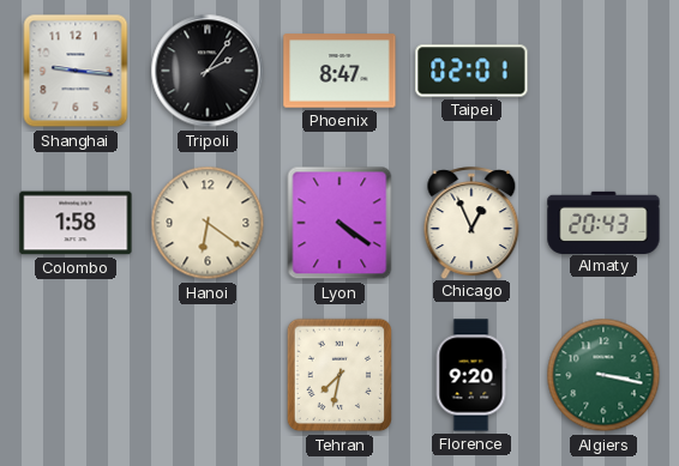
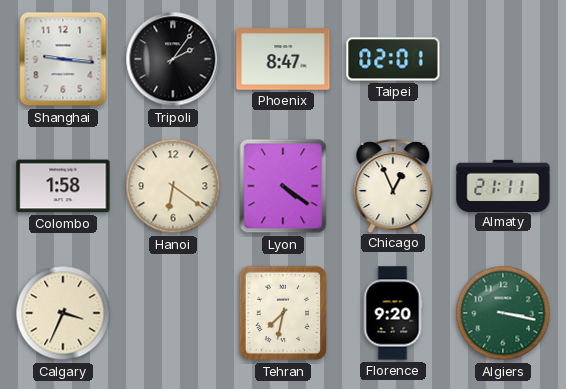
Almaty: 20:43 -> 21:11
Calgary: none -> 3:34
